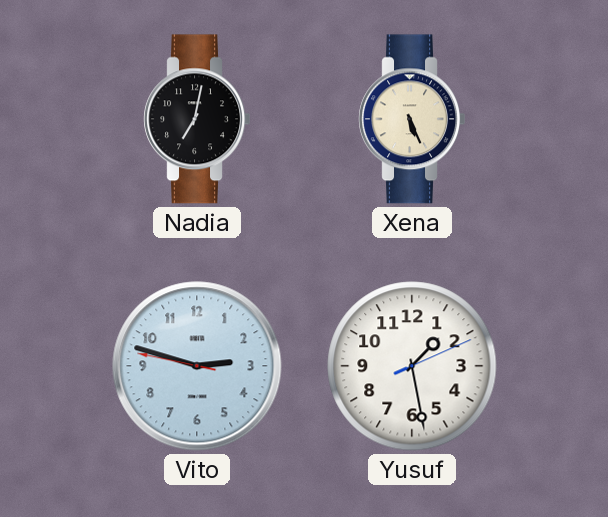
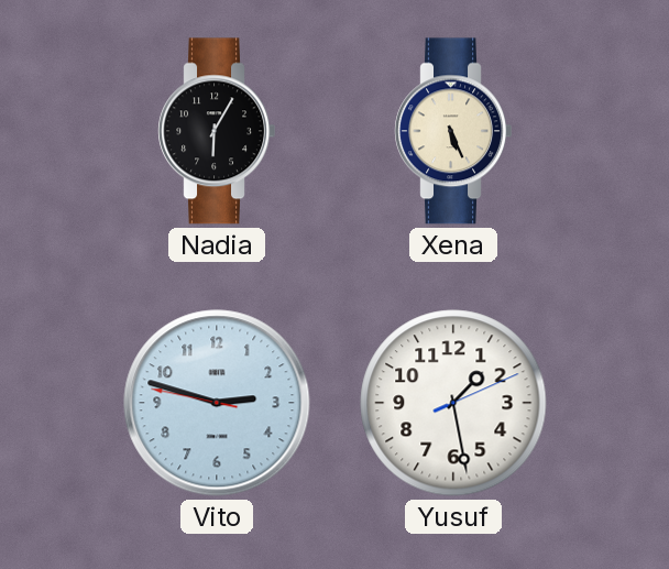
Nadia: 7:02 -> 6:05
